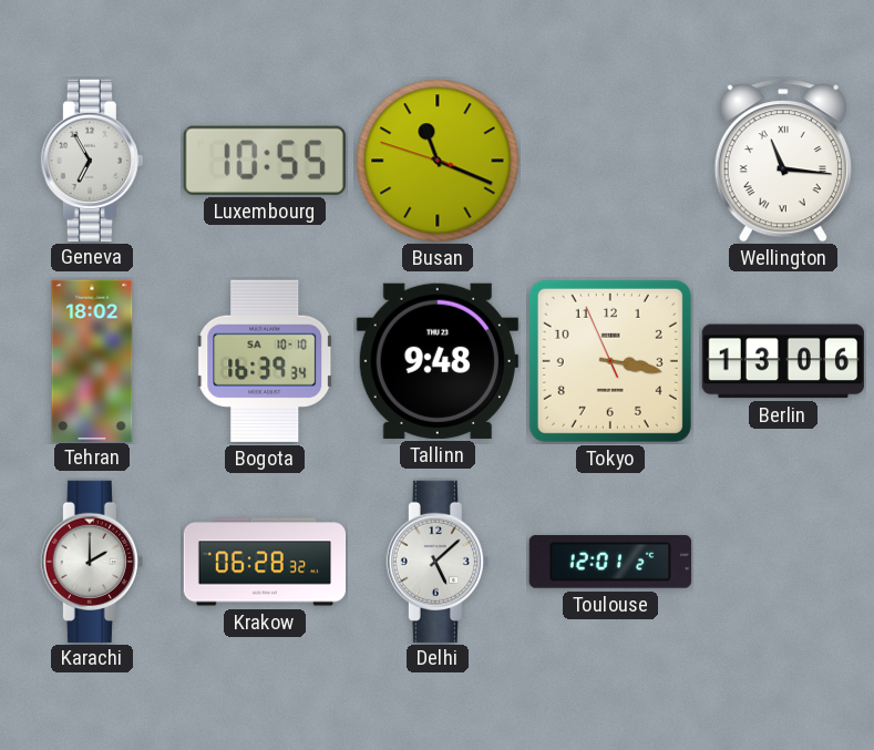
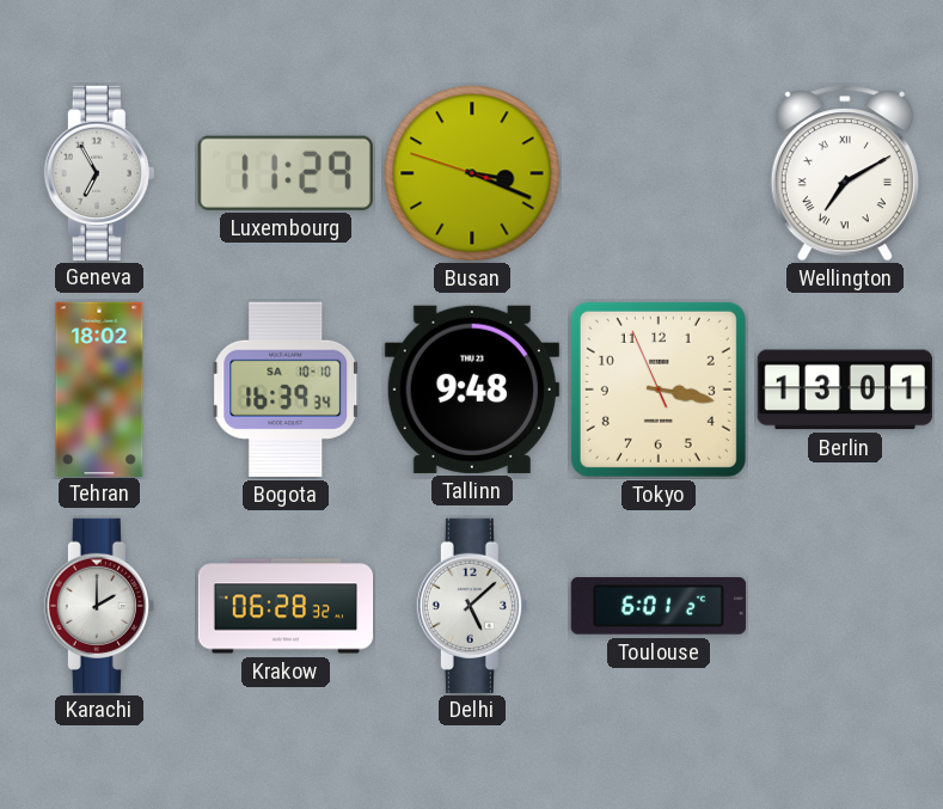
Luxembourg: 10:55 -> 11:29
Busan: 11:18 -> 3:18
Wellington: 11:16 -> 7:10
Berlin: 13:06 -> 13:01
Toulouse: 12:01 -> 6:01
